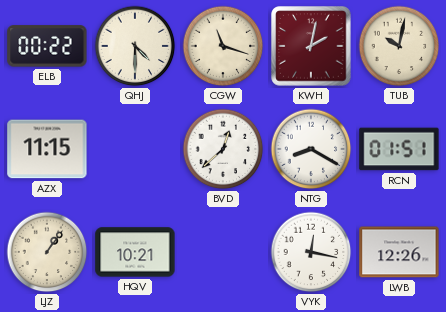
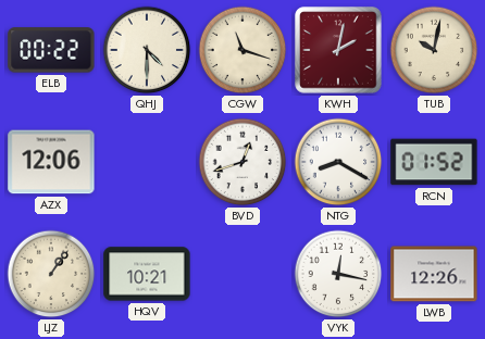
AZX: 11:15 -> 12:06
BVD: 12:38 -> 12:42
RCN: 01:51 -> 01:52
